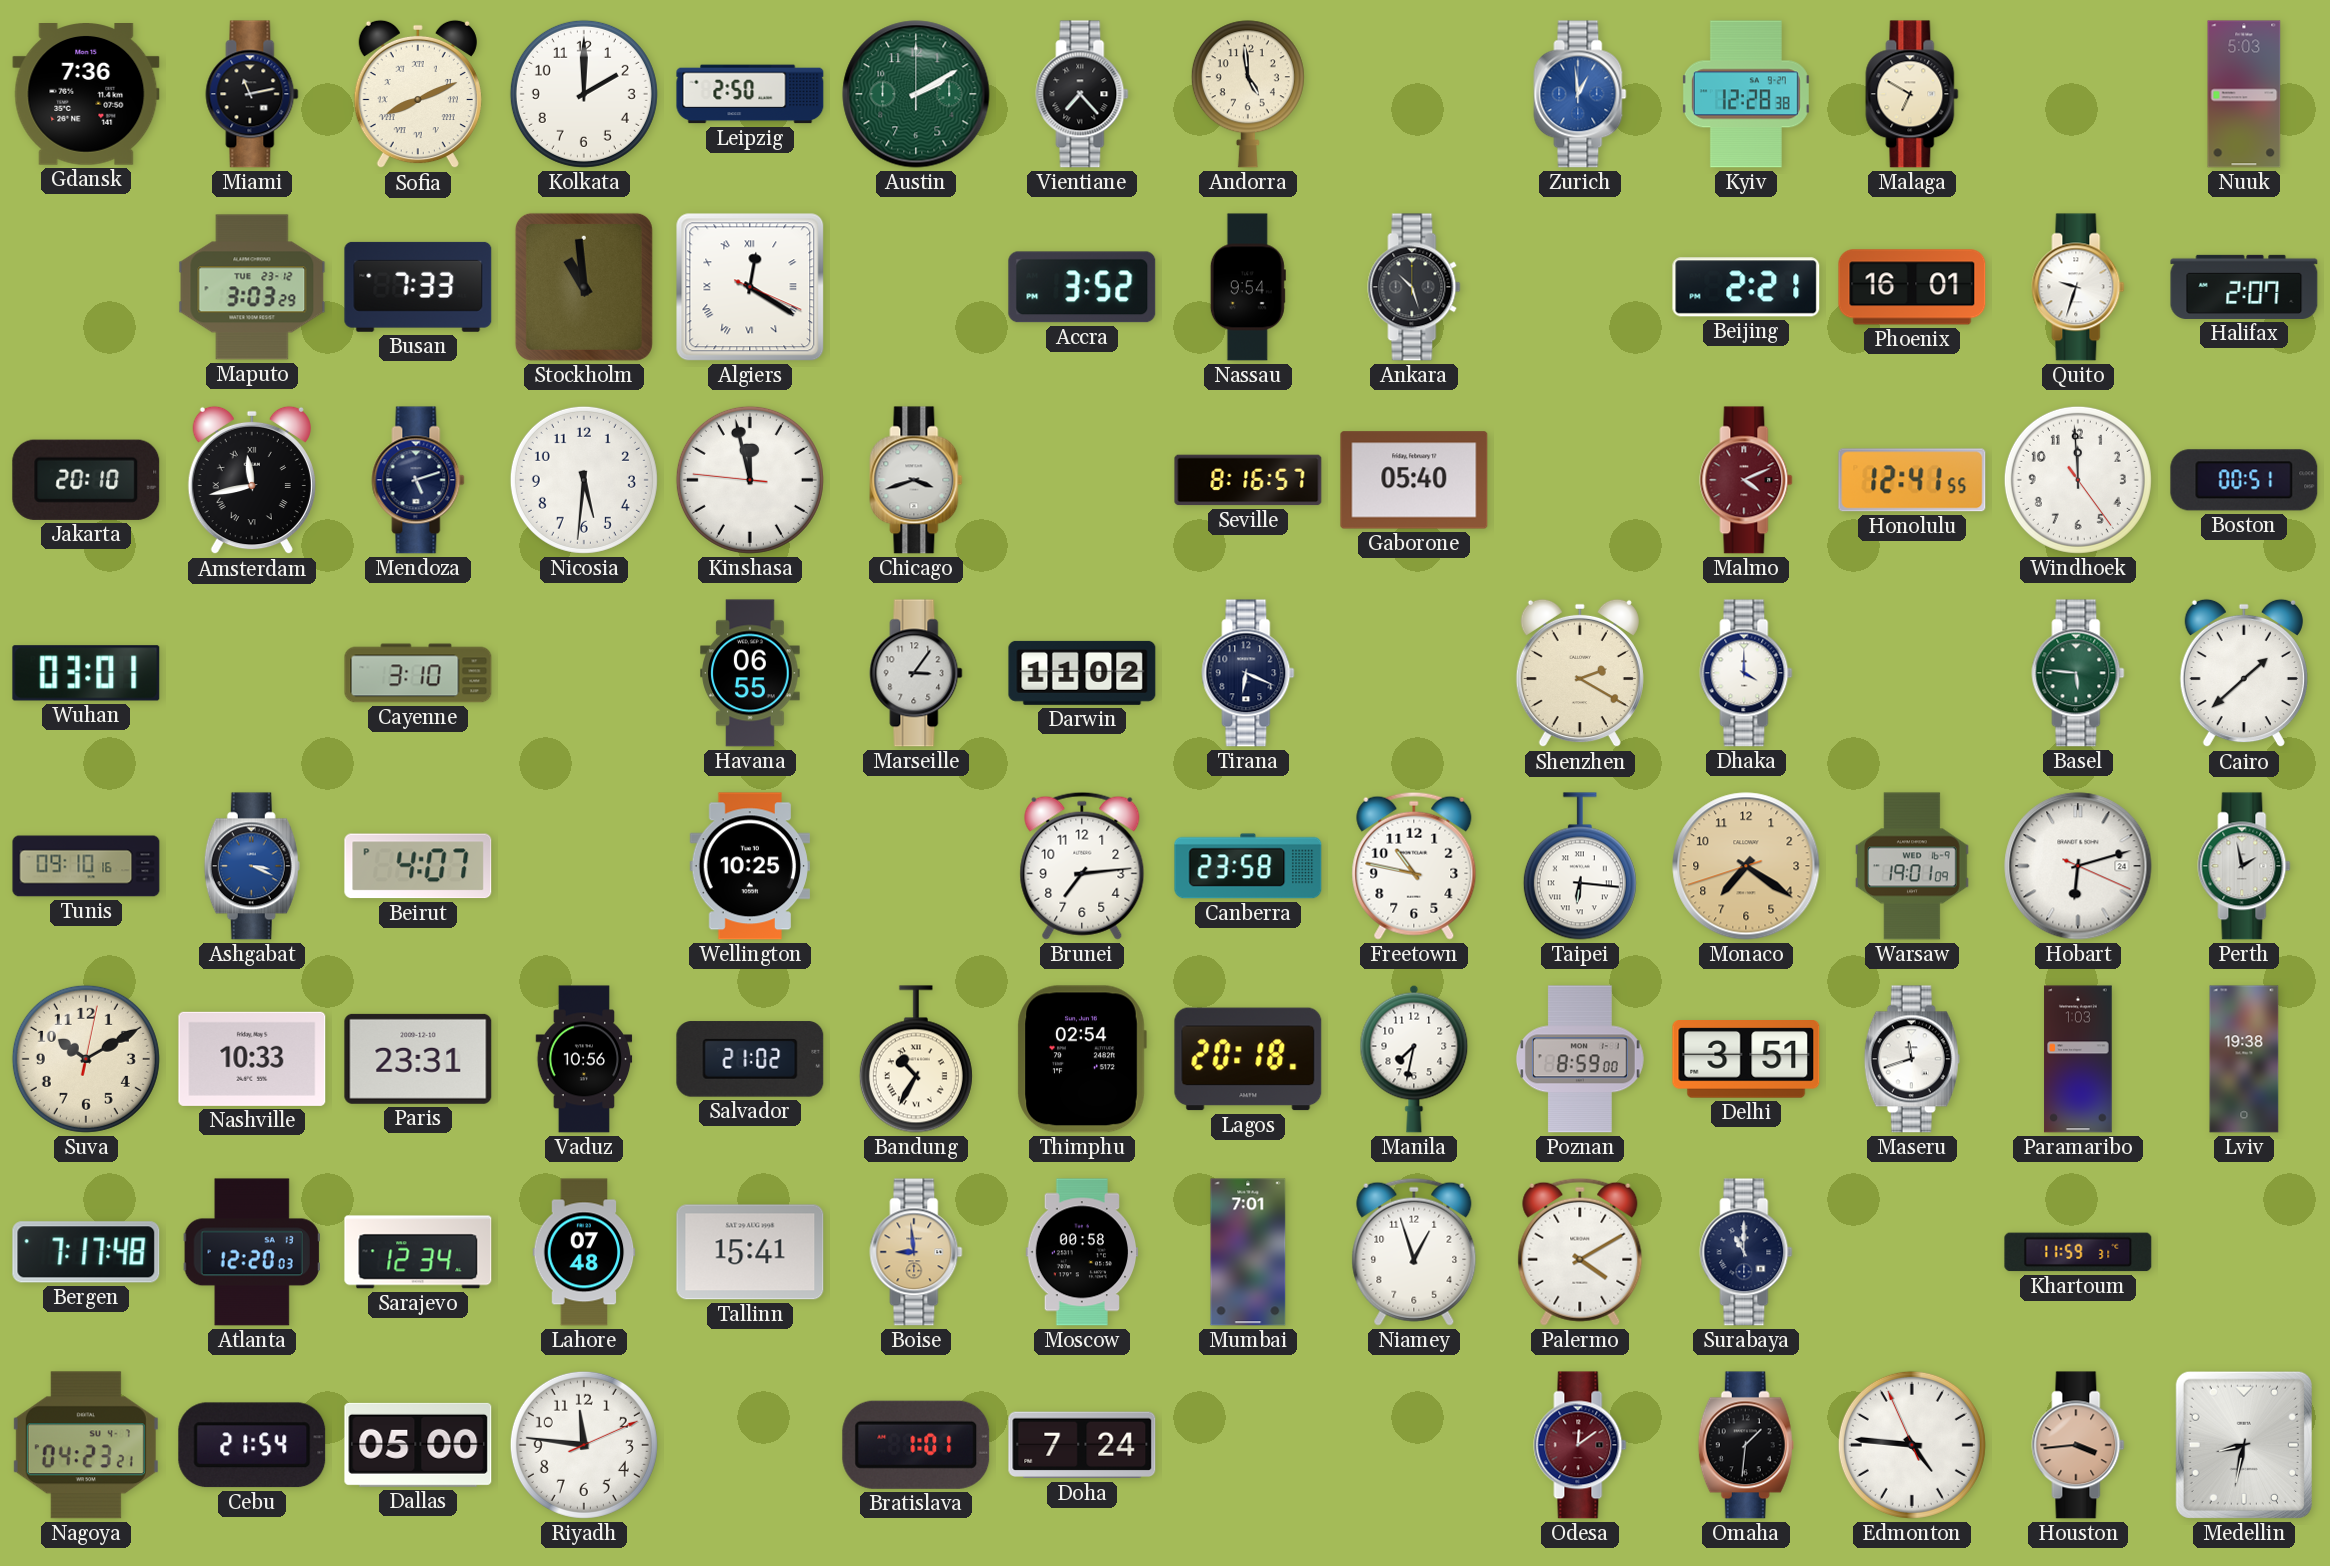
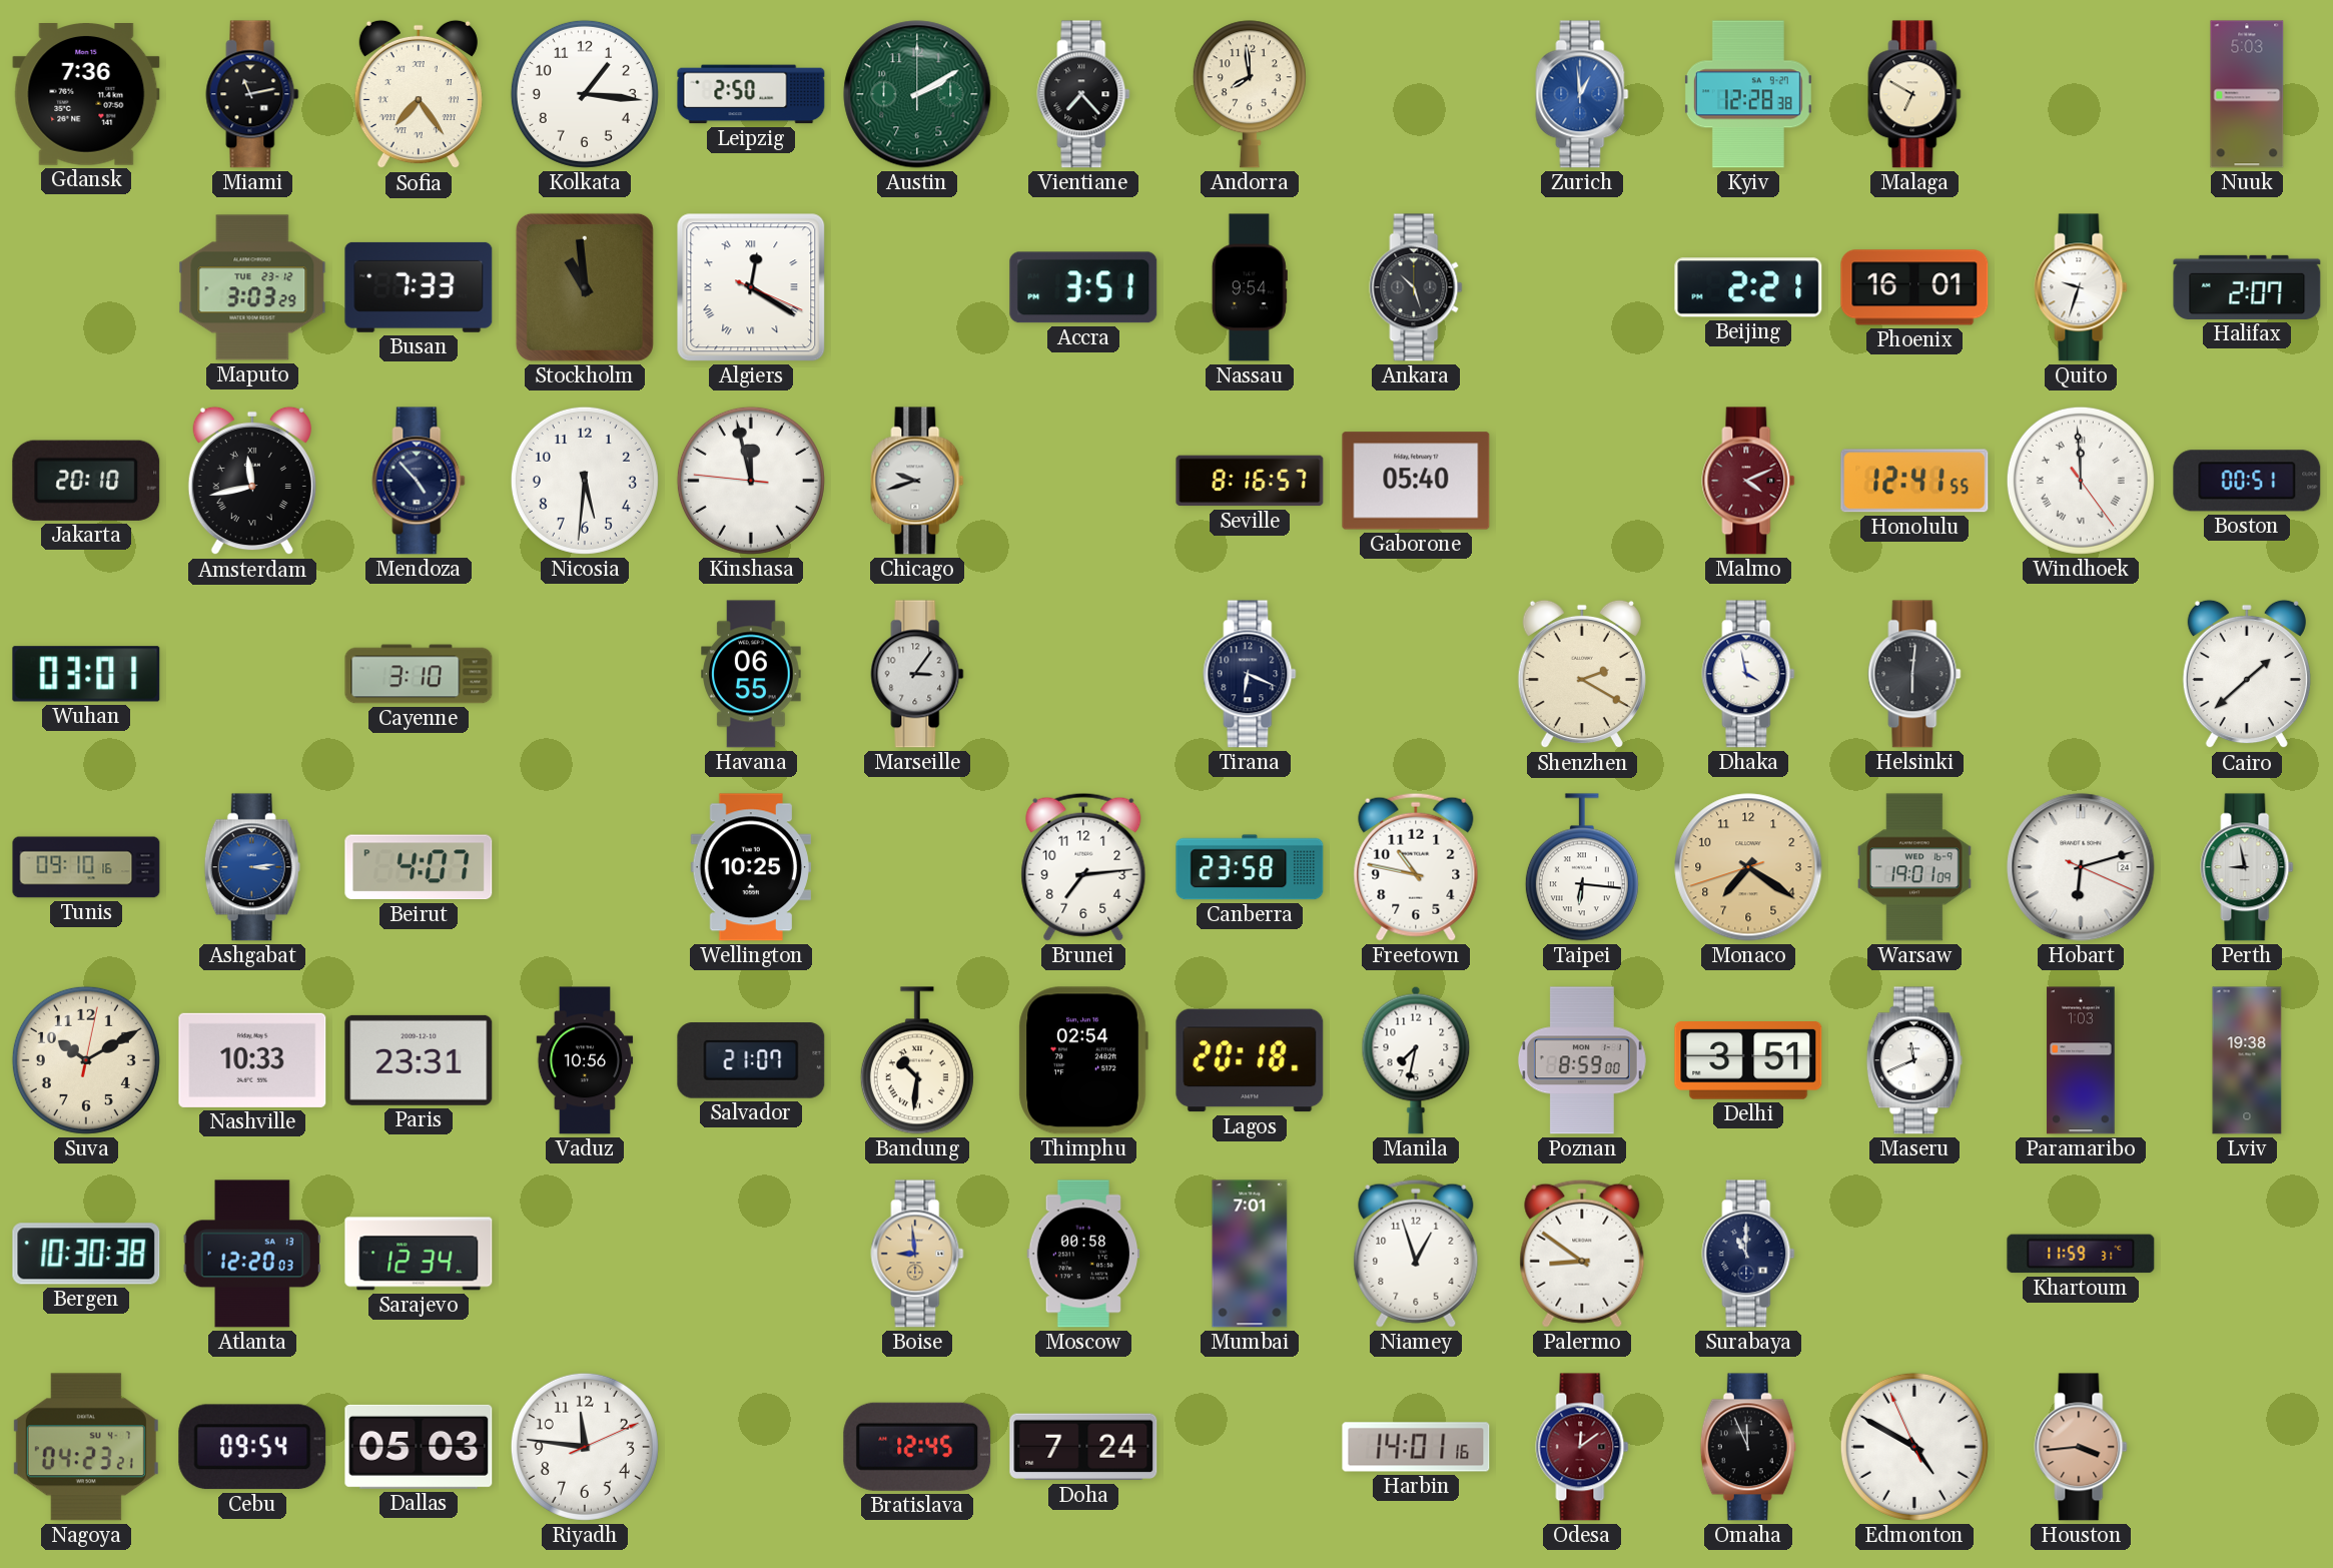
Sofia: 8:11 -> 7:24
Kolkata: 2:00 -> 1:16
Andorra: 4:59 -> 7:59
Accra: 3:52 -> 3:51
Mendoza: 5:12 -> 4:53
Chicago: 3:42 -> 9:42
Windhoek numerals: Arabic -> Roman
Darwin: 11:02 -> none
Dhaka: 4:00 -> 3:58
Helsinki: none -> 6:01
Basel: 5:46 -> none
Ashgabat: 3:19 -> 3:14
Perth: 1:58 -> 8:58
Salvador: 21:02 -> 21:07
Bandung: 10:35 -> 10:31
Maseru: 11:42 -> 11:41
Bergen: 7:17 -> 10:30
Lahore: 07:48 -> none
Tallinn: 15:41 -> none
Palermo: 4:10 -> 8:51
Cebu: 21:54 -> 09:54
Dallas: 05:00 -> 05:03
Bratislava: 1:01 -> 12:45
Harbin: none -> 14:01
Omaha: 1:31 -> 11:56
Edmonton: 4:45 -> 4:49
Medellin: 8:32 -> none
